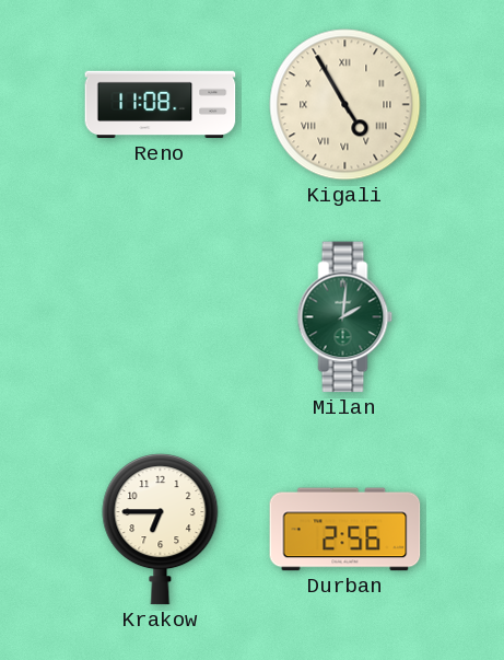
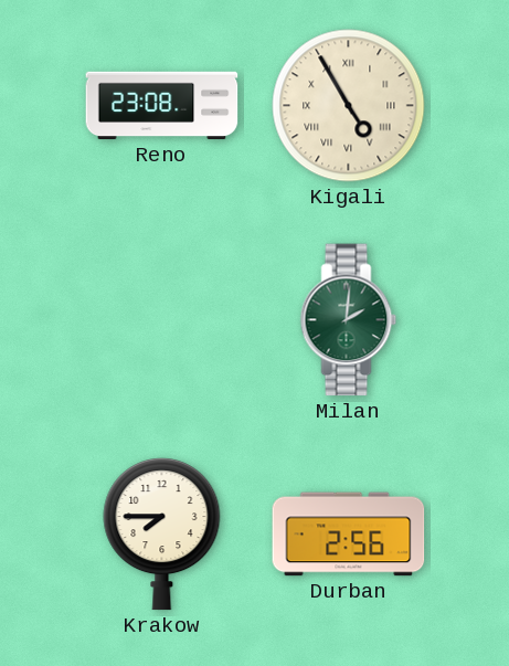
Reno: 11:08 -> 23:08
Krakow: 6:45 -> 7:45
